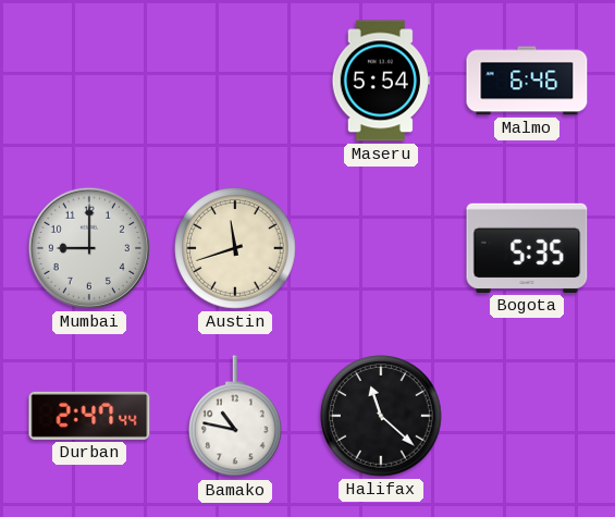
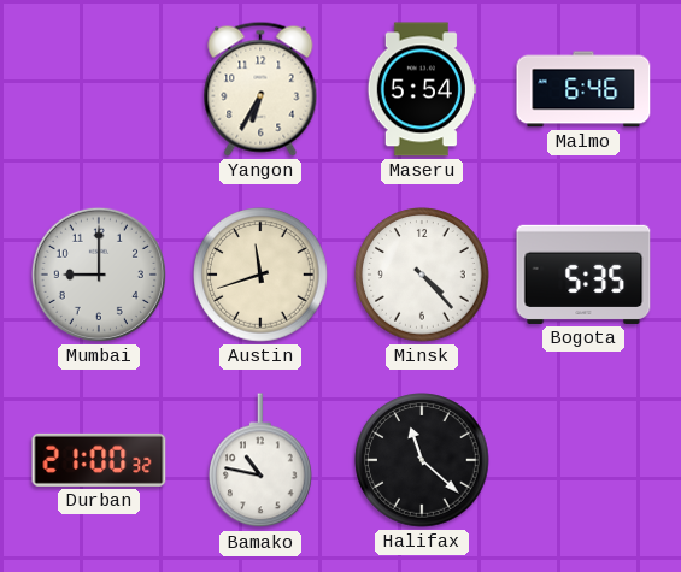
Yangon: none -> 6:35
Minsk: none -> 4:23
Durban: 2:47 -> 21:00
